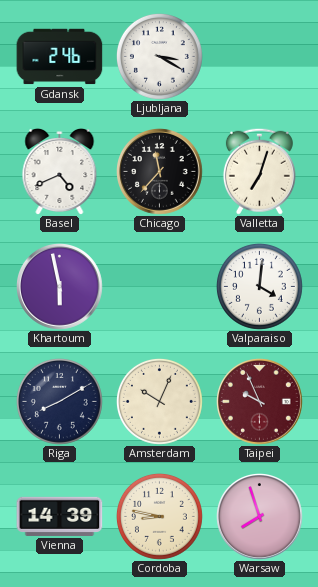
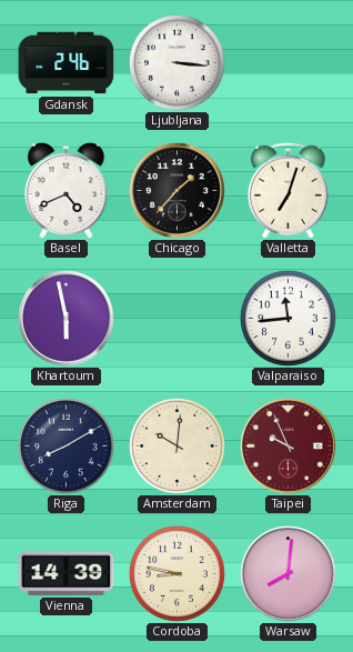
Ljubljana: 3:20 -> 3:16
Chicago: 11:37 -> 1:37
Valparaiso: 4:01 -> 11:44
Amsterdam: 10:04 -> 10:01
Warsaw: 7:57 -> 8:01
